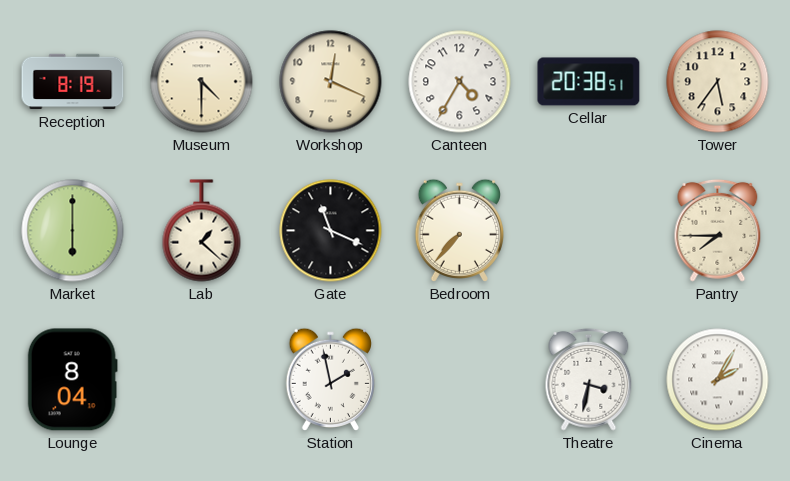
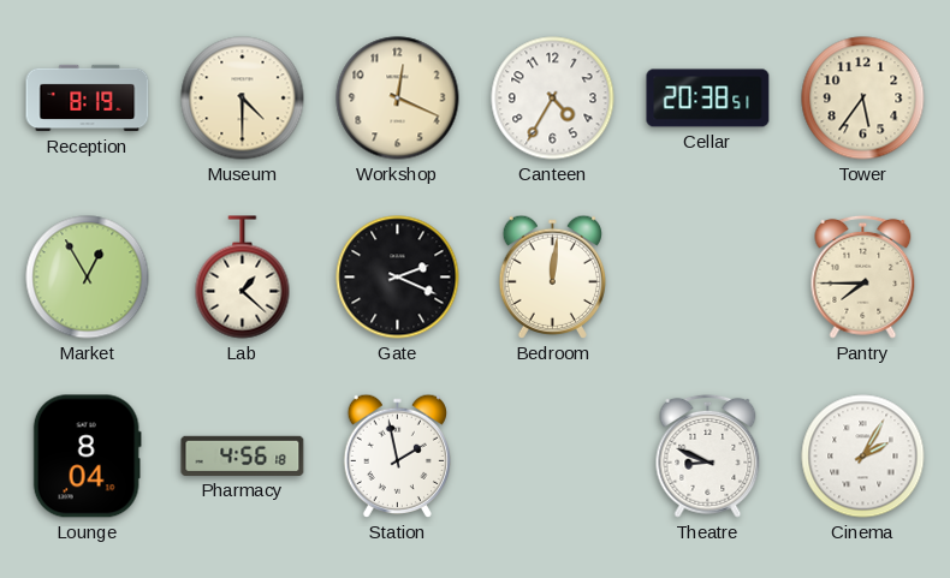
Market: 6:00 -> 12:55
Gate: 11:19 -> 2:19
Bedroom: 7:37 -> 12:01
Pharmacy: none -> 4:56
Theatre: 3:32 -> 8:49
